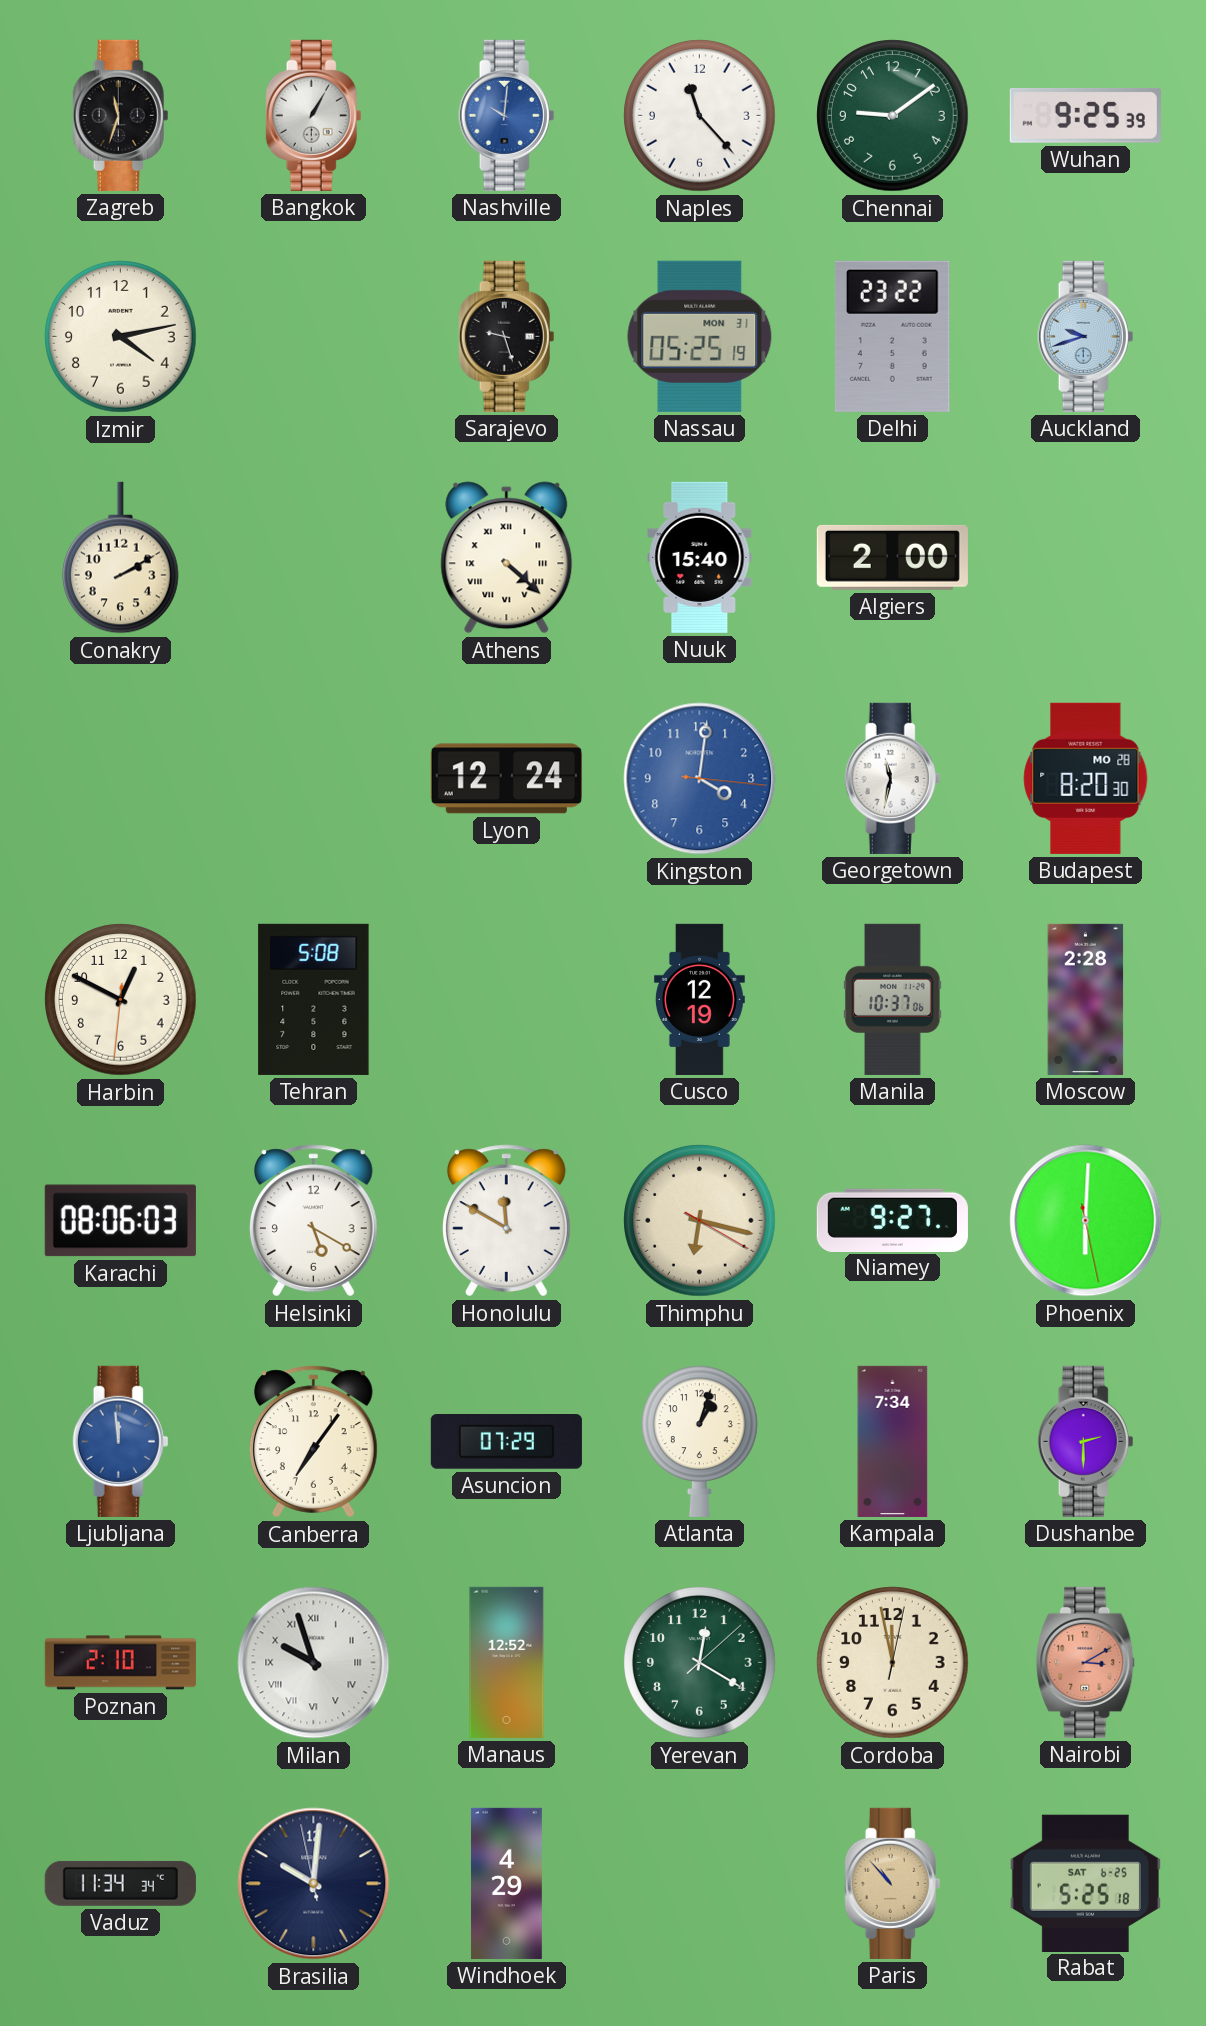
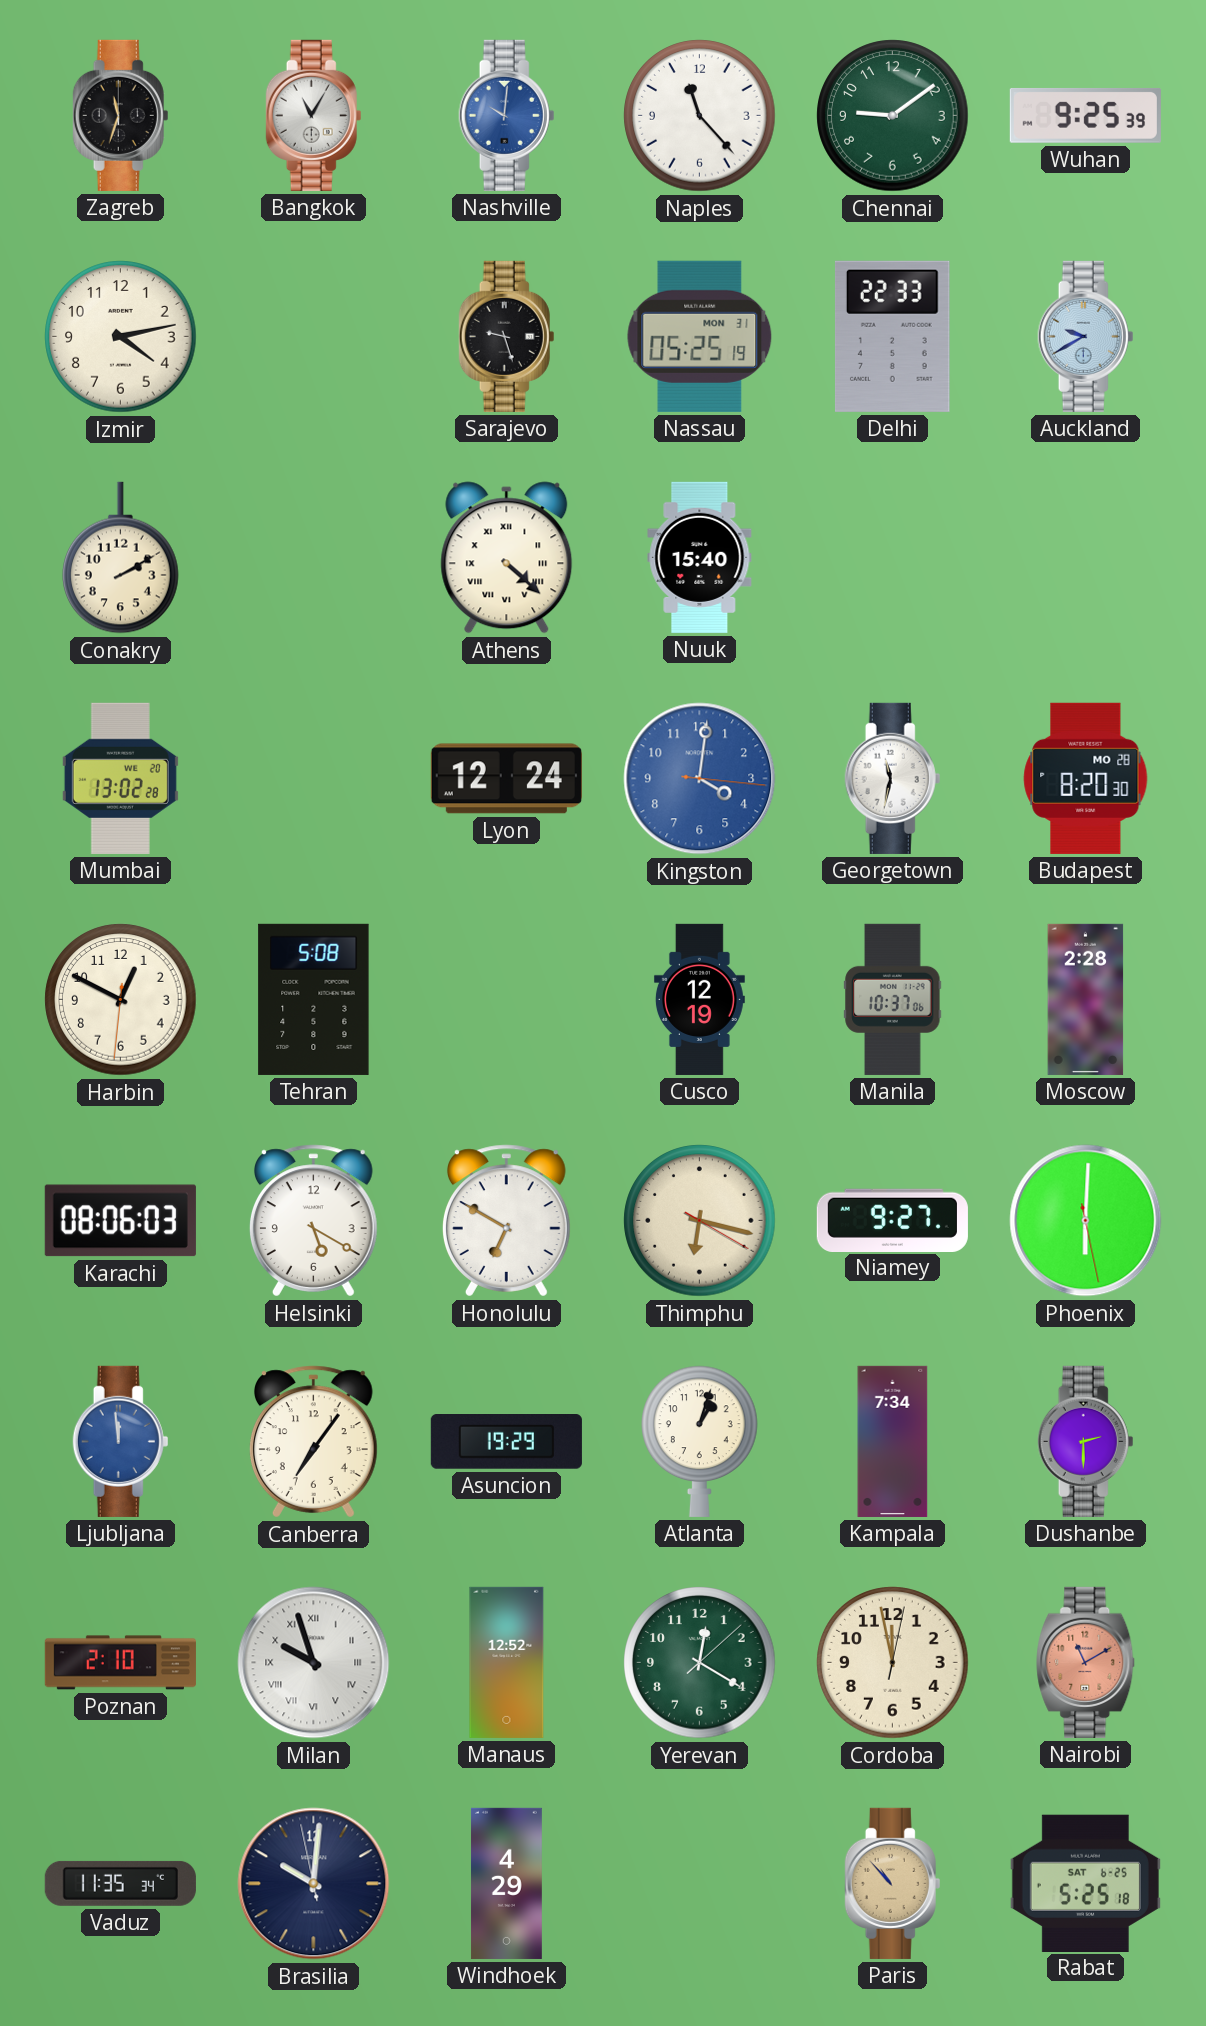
Bangkok: 1:05 -> 11:05
Delhi: 23:22 -> 22:33
Auckland: 9:42 -> 9:40
Algiers: 2:00 -> none
Mumbai: none -> 13:02
Honolulu: 11:50 -> 6:50
Asuncion: 07:29 -> 19:29
Nairobi: 3:10 -> 11:10
Vaduz: 11:34 -> 11:35
